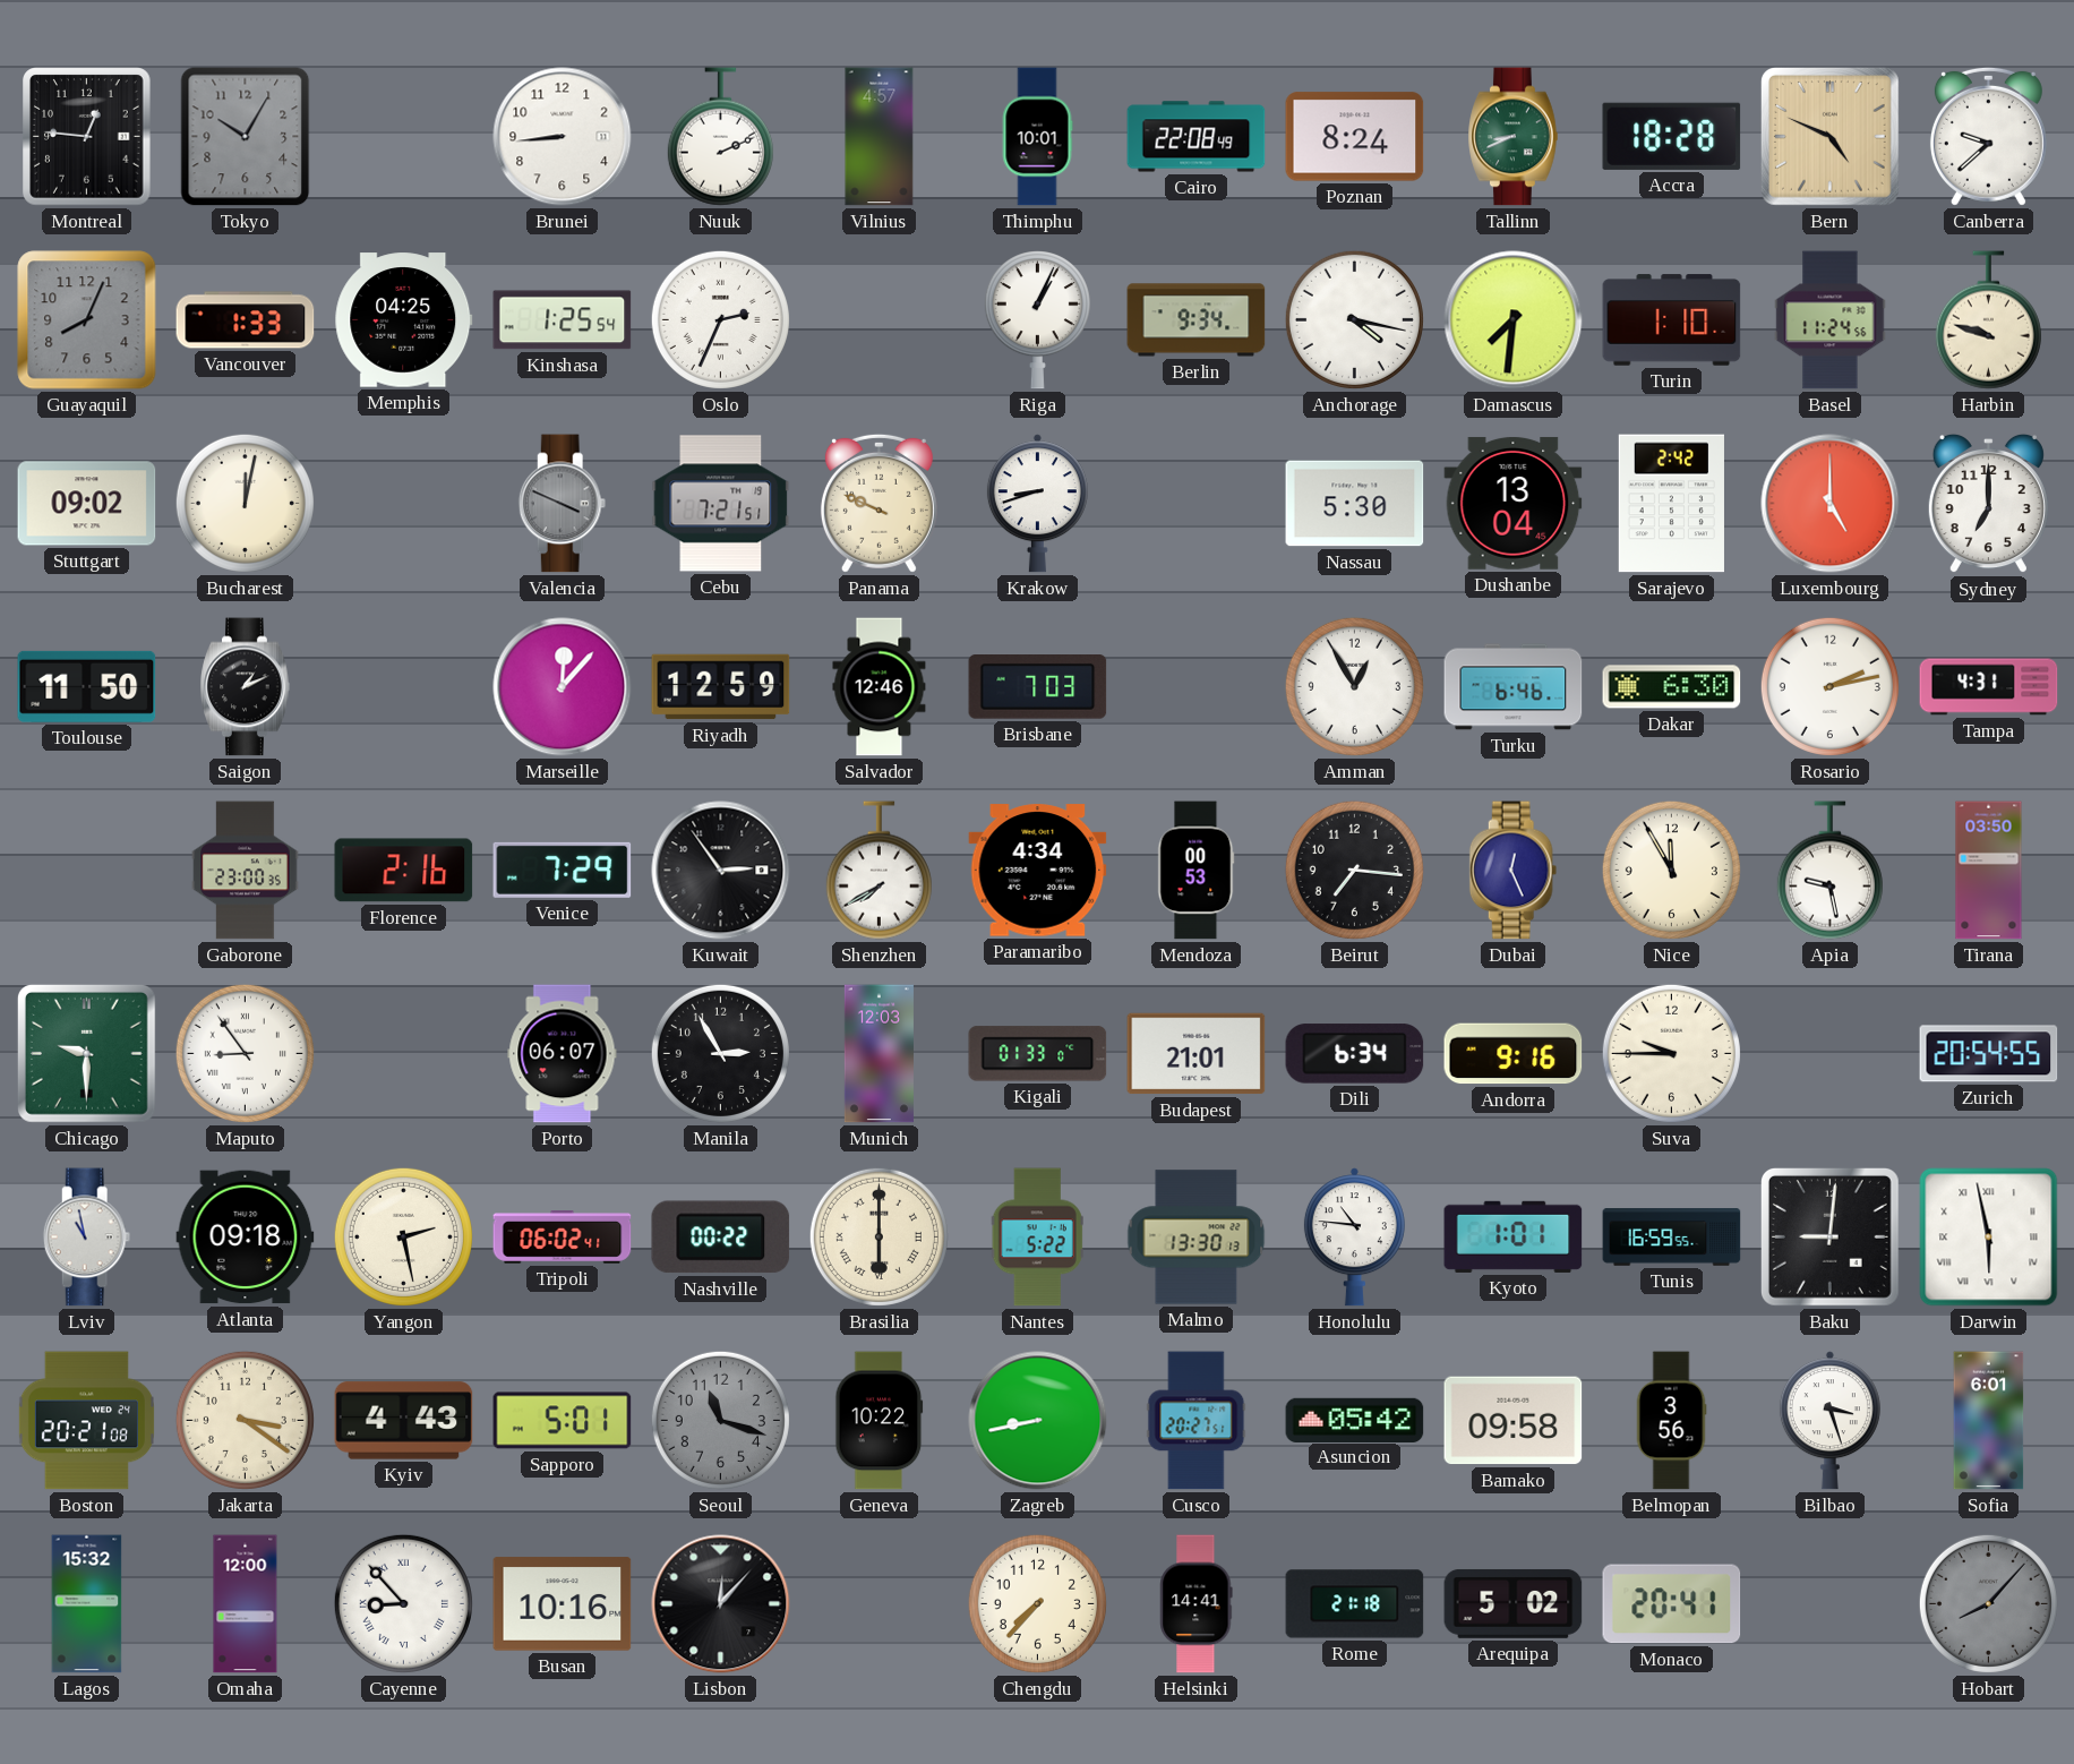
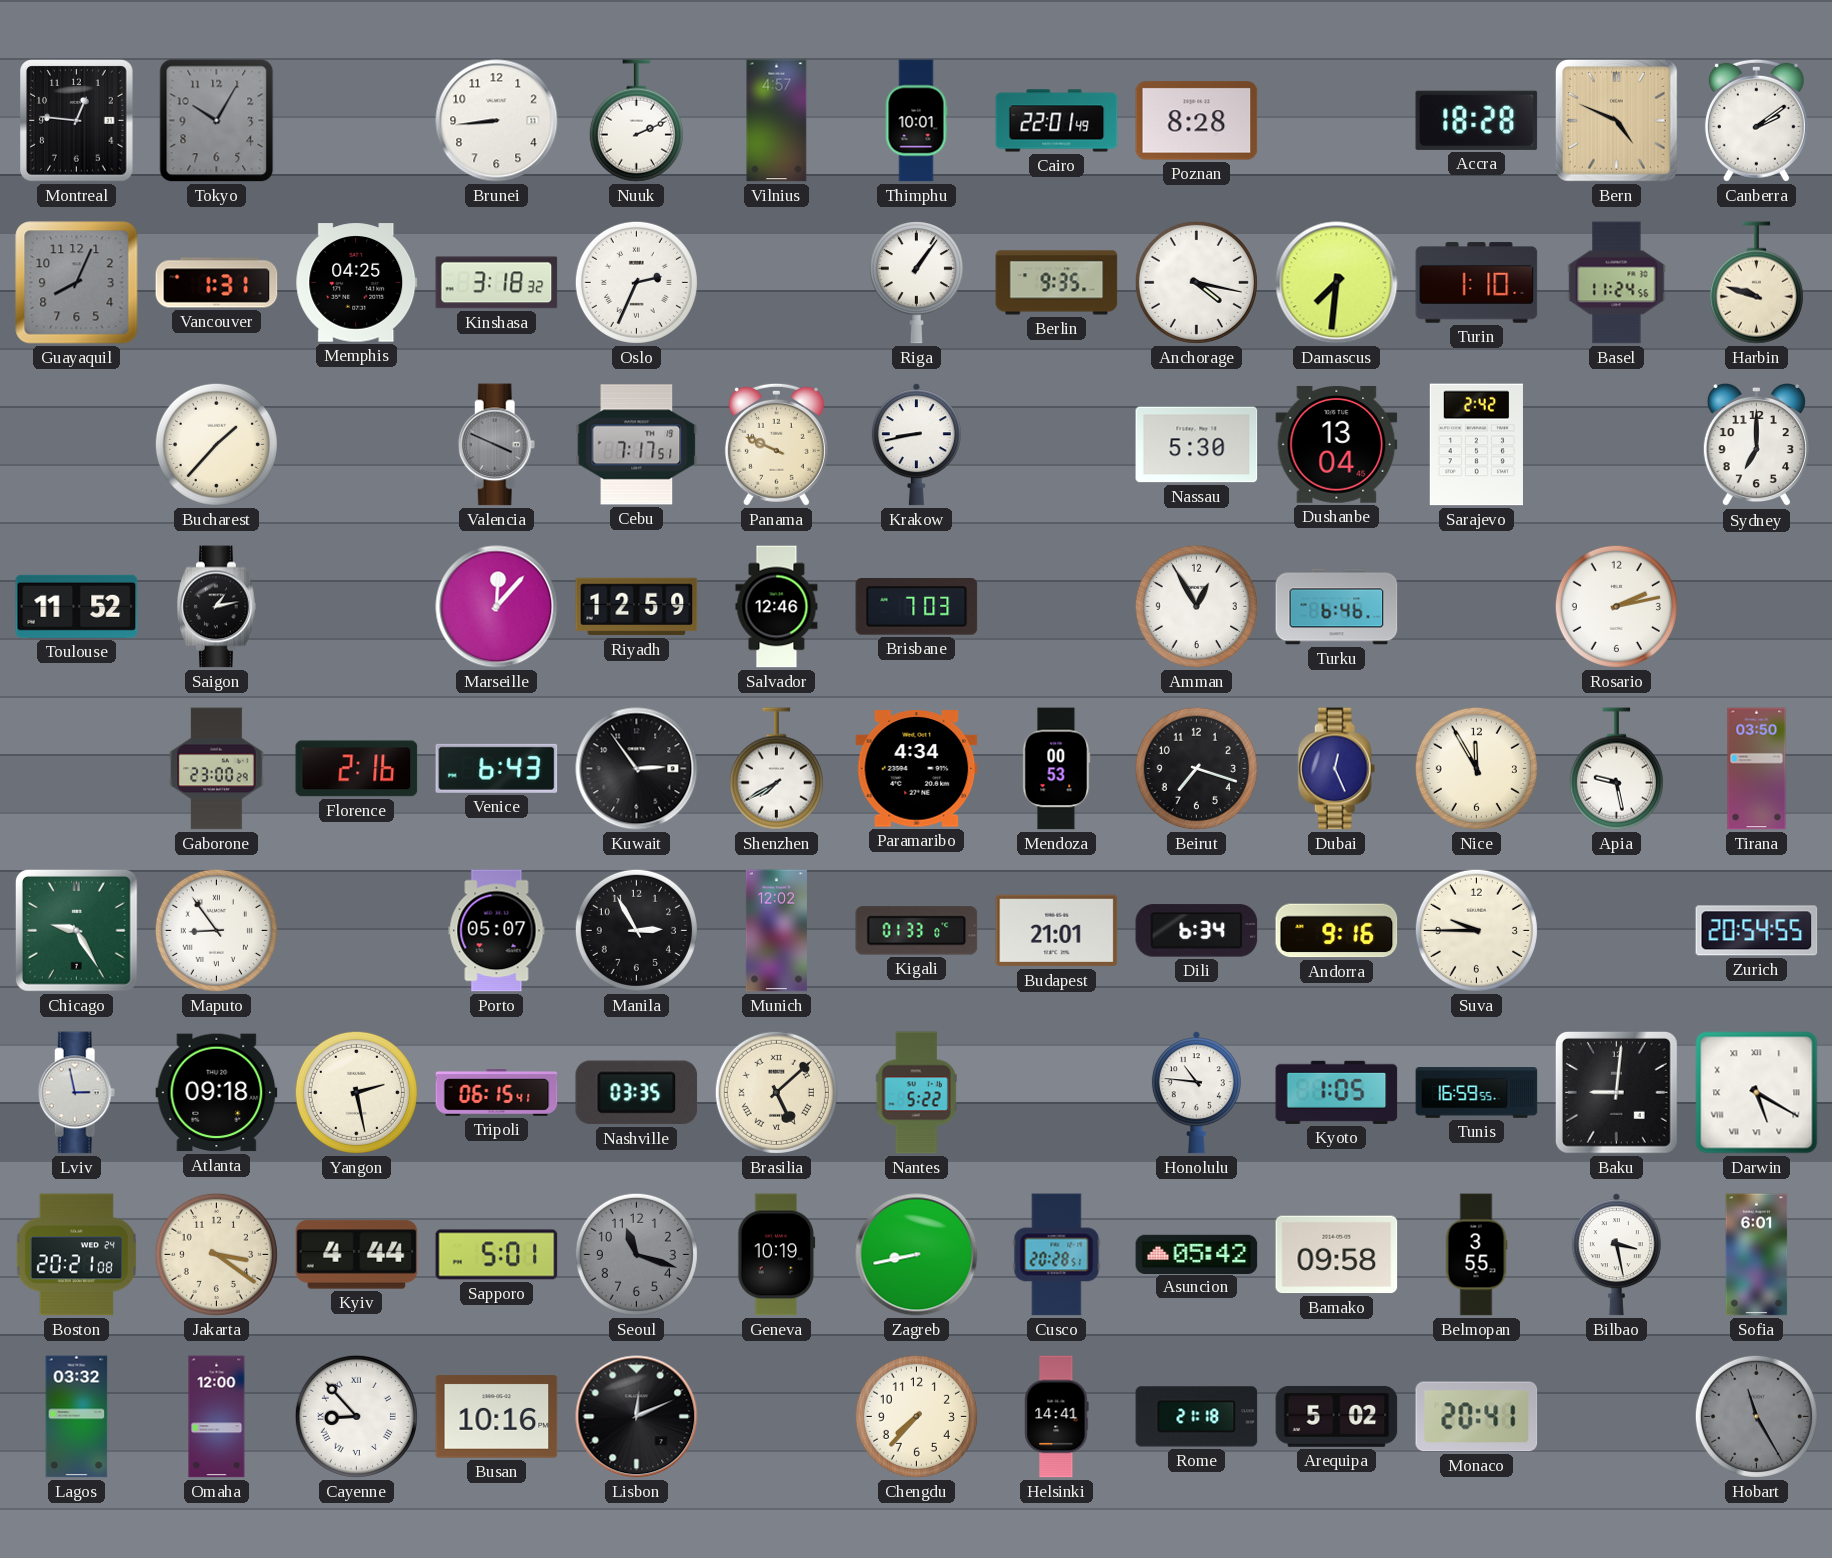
Cairo: 22:08 -> 22:01
Poznan: 8:24 -> 8:28
Tallinn: 8:41 -> none
Canberra: 9:38 -> 2:09
Vancouver: 1:33 -> 1:31
Kinshasa: 1:25 -> 3:18
Riga: 1:04 -> 1:06
Berlin: 9:34 -> 9:35
Stuttgart: 09:02 -> none
Bucharest: 12:02 -> 1:37
Cebu: 7:21 -> 7:17
Krakow: 8:42 -> 8:43
Luxembourg: 5:00 -> none
Toulouse: 11:50 -> 11:52
Saigon: 1:11 -> 1:13
Dakar: 6:30 -> none
Tampa: 4:31 -> none
Gaborone: 23:00:35 -> 23:00:29
Venice: 7:29 -> 6:43
Beirut: 7:16 -> 7:18
Chicago: 9:30 -> 9:25
Porto: 06:07 -> 05:07
Munich: 12:03 -> 12:02
Lviv: 10:58 -> 2:58
Tripoli: 06:02 -> 06:15
Nashville: 00:22 -> 03:35
Brasilia: 6:00 -> 5:08
Malmo: 13:30 -> none
Kyoto: 1:01 -> 1:05
Darwin: 5:58 -> 5:20
Kyiv: 4:43 -> 4:44
Geneva: 10:22 -> 10:19
Cusco: 20:27 -> 20:28
Belmopan: 3:56 -> 3:55
Bilbao: 3:27 -> 3:28
Lagos: 15:32 -> 03:32
Lisbon: 12:07 -> 12:11
Hobart: 8:07 -> 11:25
